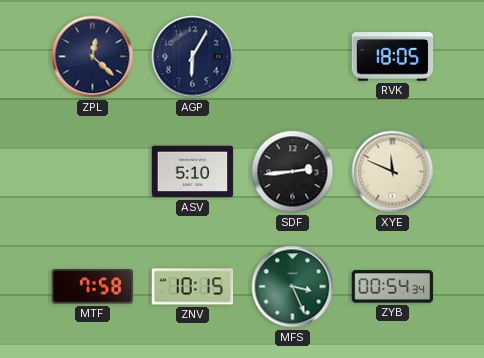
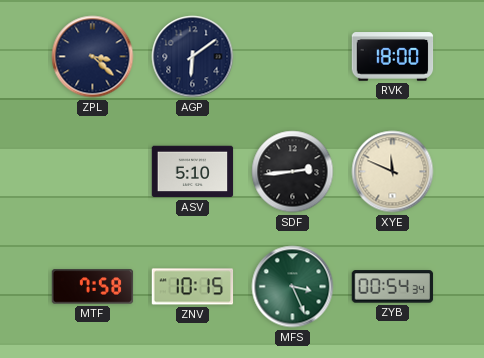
ZPL: 12:22 -> 3:22
AGP: 6:05 -> 6:09
RVK: 18:05 -> 18:00
